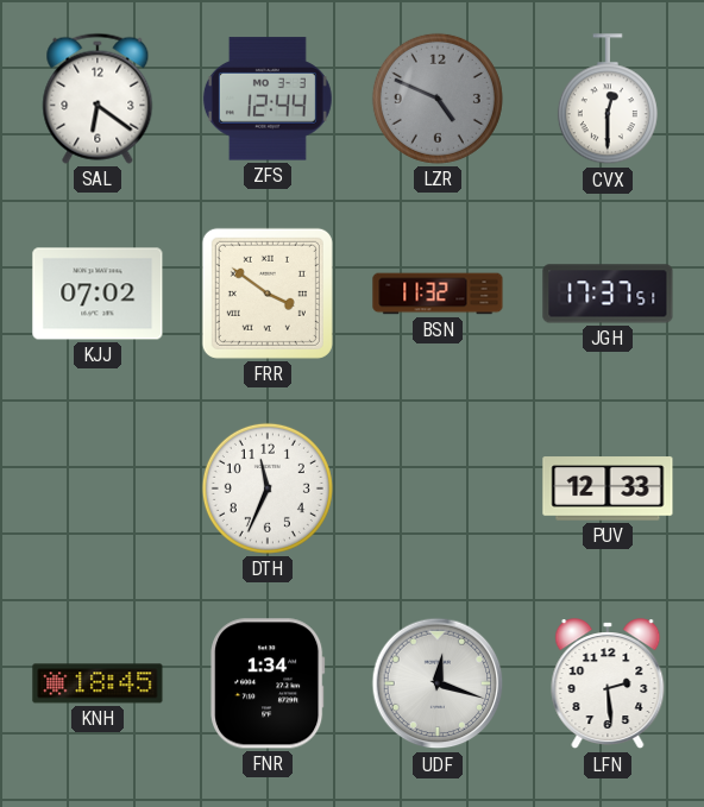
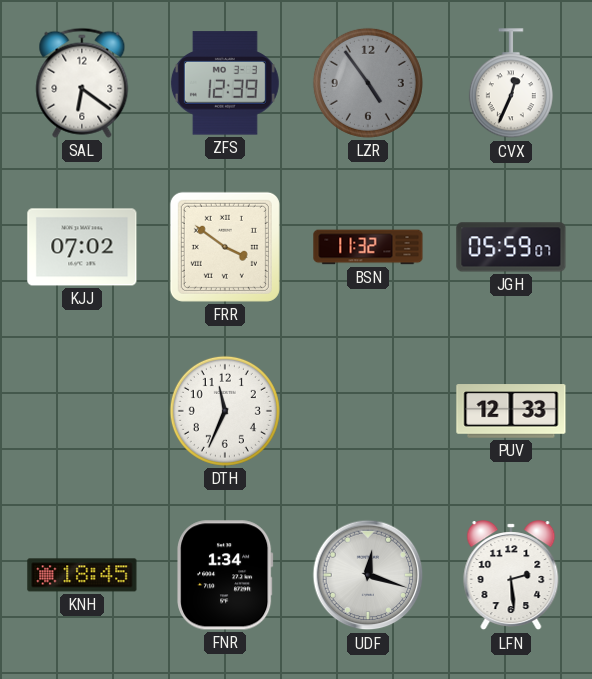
ZFS: 12:44 -> 12:39
LZR: 4:49 -> 4:54
CVX: 12:30 -> 12:34
JGH: 17:37 -> 05:59
